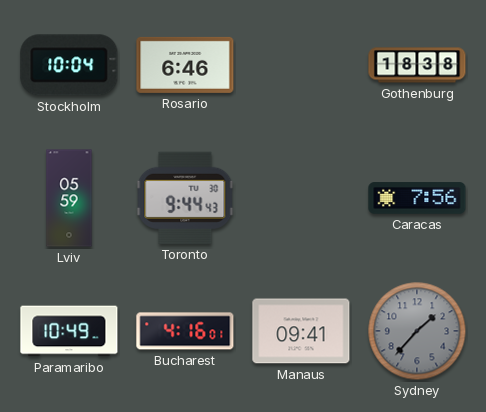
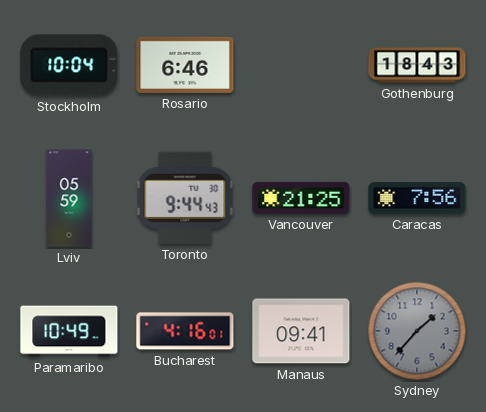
Gothenburg: 18:38 -> 18:43
Vancouver: none -> 21:25
